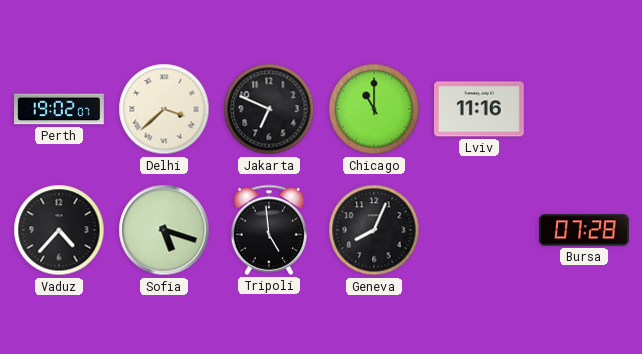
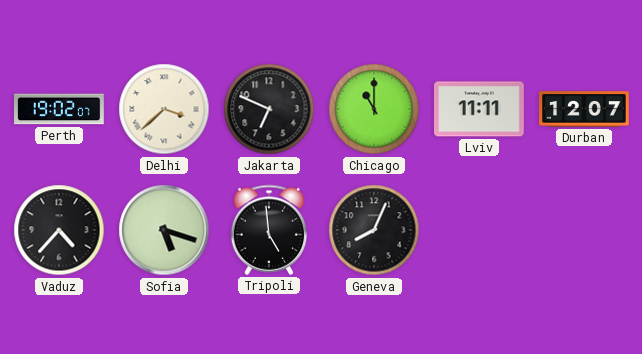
Lviv: 11:16 -> 11:11
Durban: none -> 12:07
Bursa: 07:28 -> none
